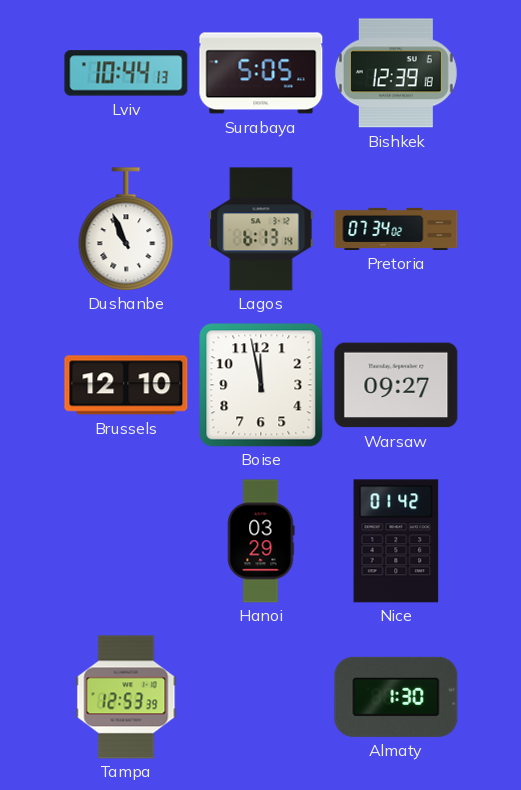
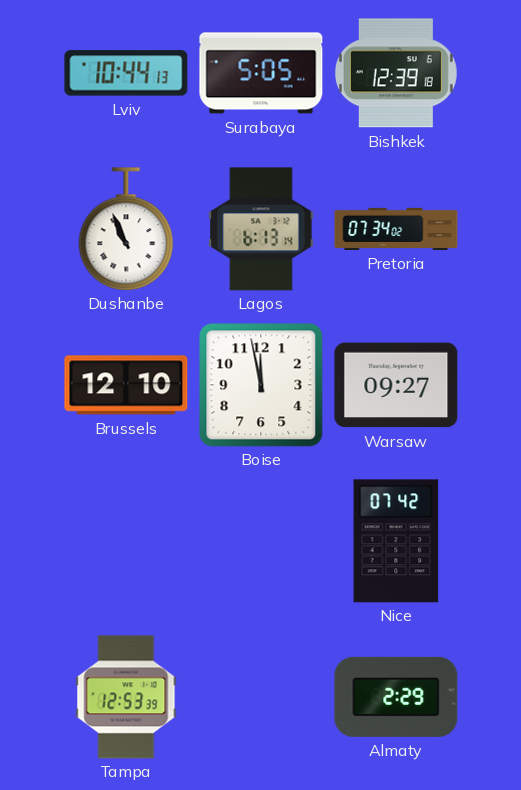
Hanoi: 03:29 -> none
Nice: 01:42 -> 07:42
Almaty: 1:30 -> 2:29
